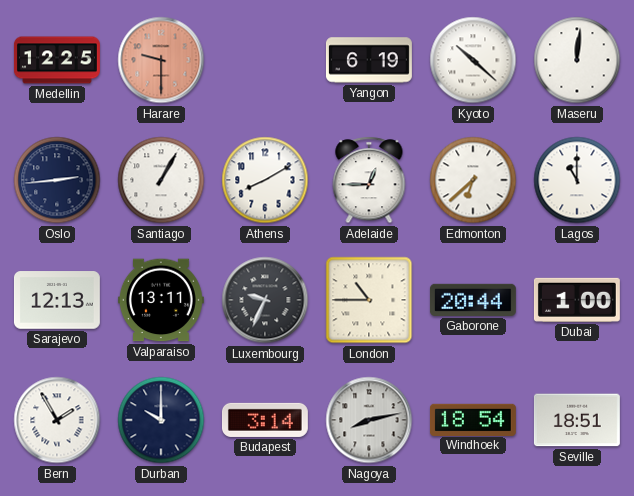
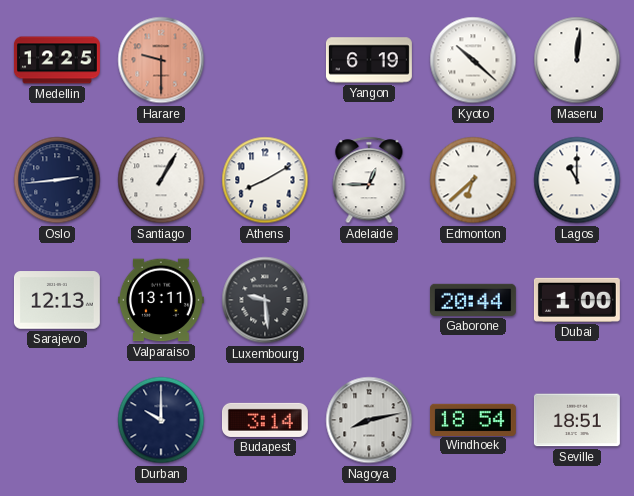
Luxembourg: 9:34 -> 9:29
London: 10:45 -> none
Bern: 1:55 -> none
